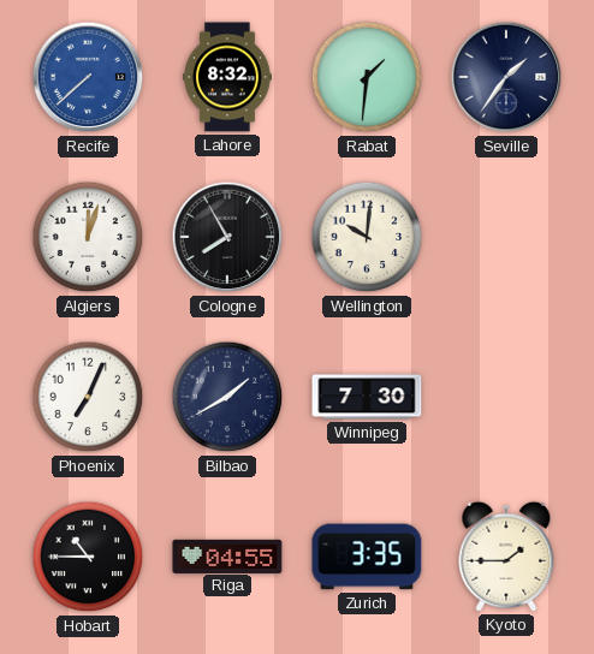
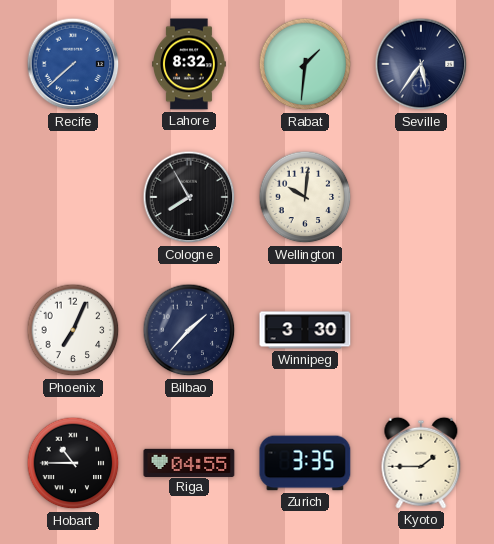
Seville: 1:36 -> 5:36
Algiers: 12:03 -> none
Bilbao: 1:40 -> 1:37
Winnipeg: 7:30 -> 3:30
